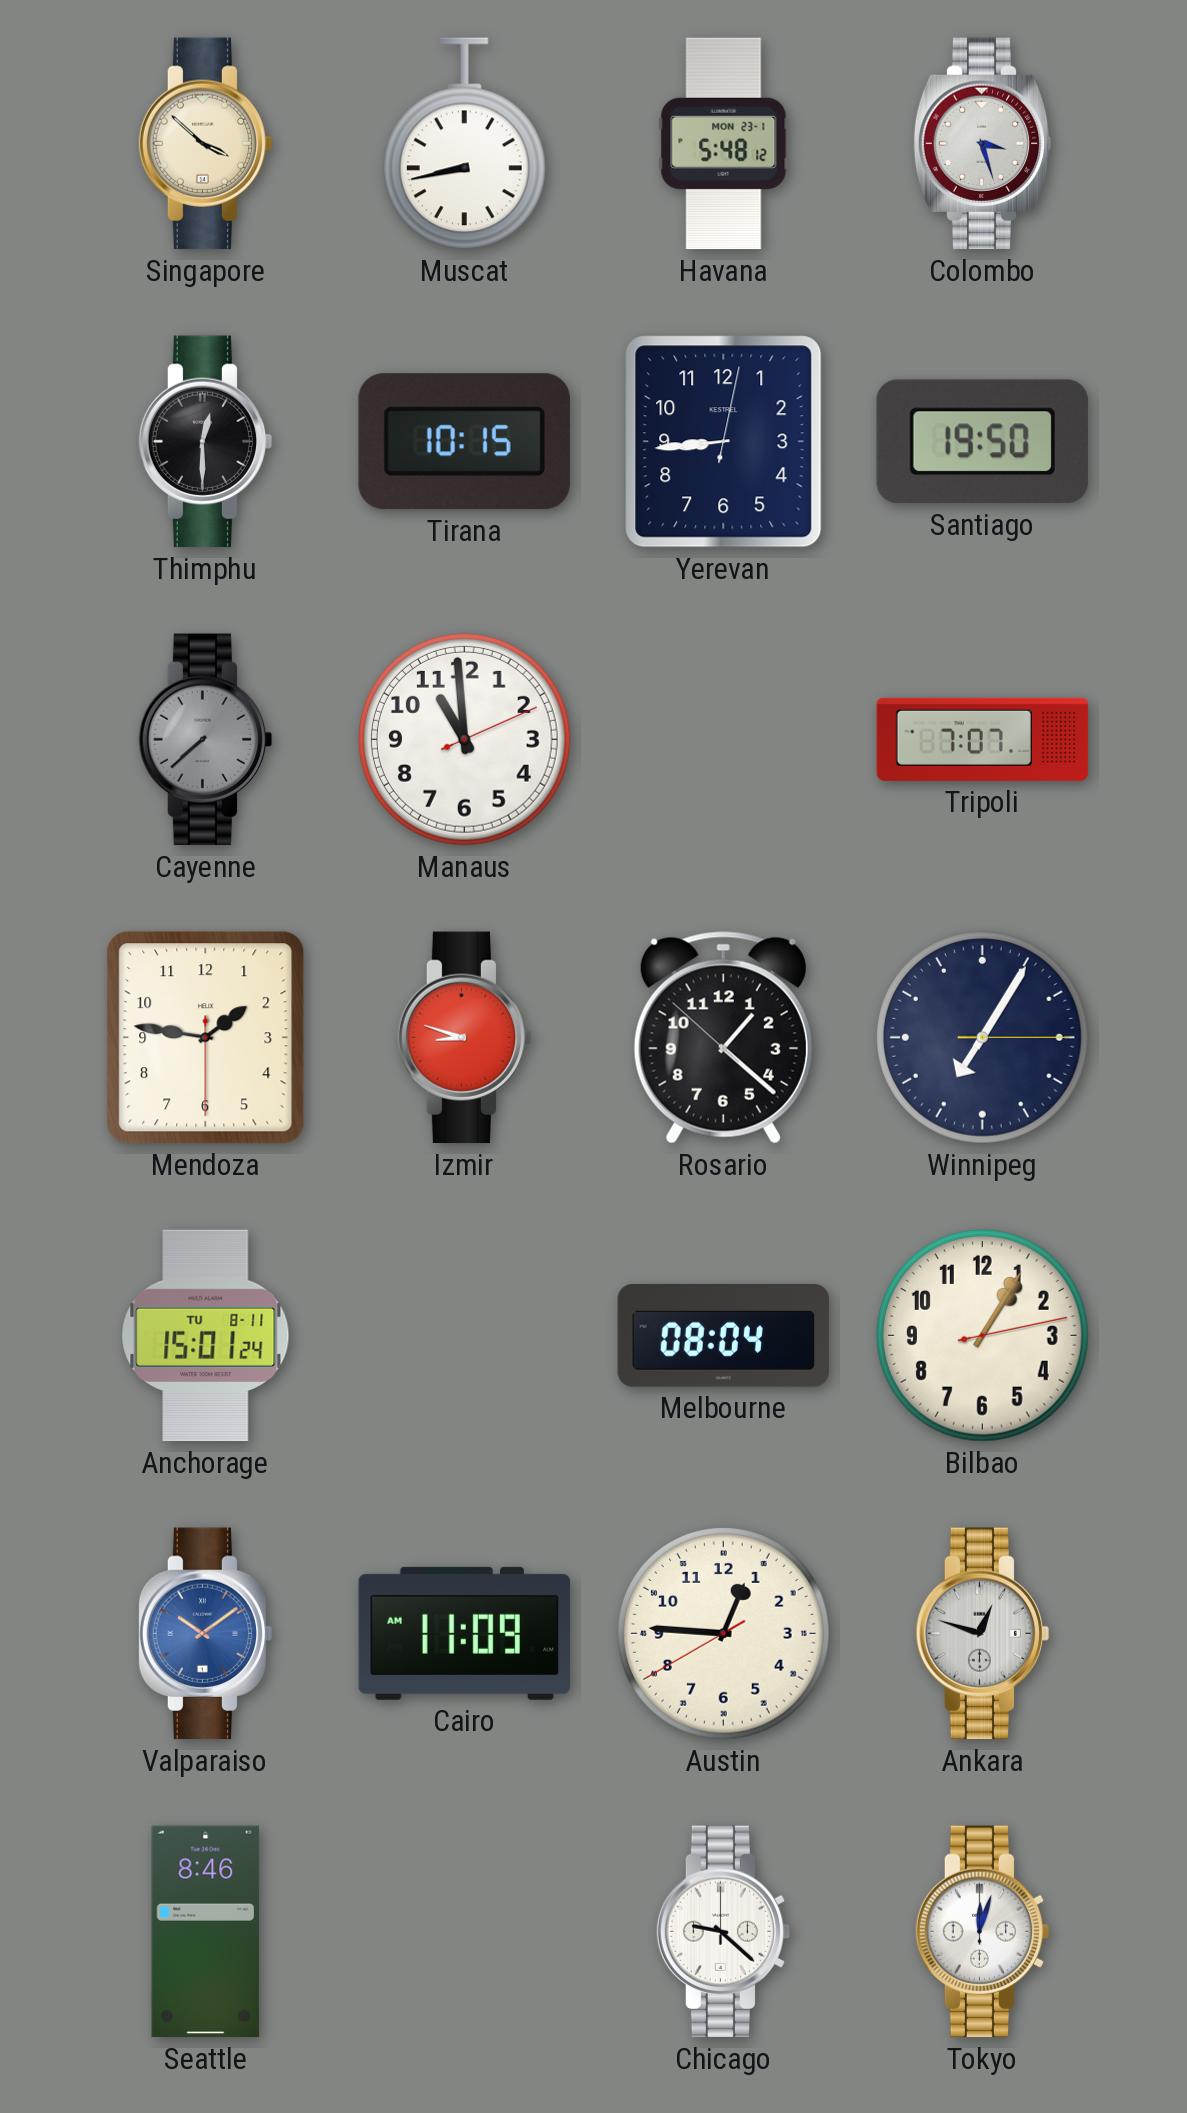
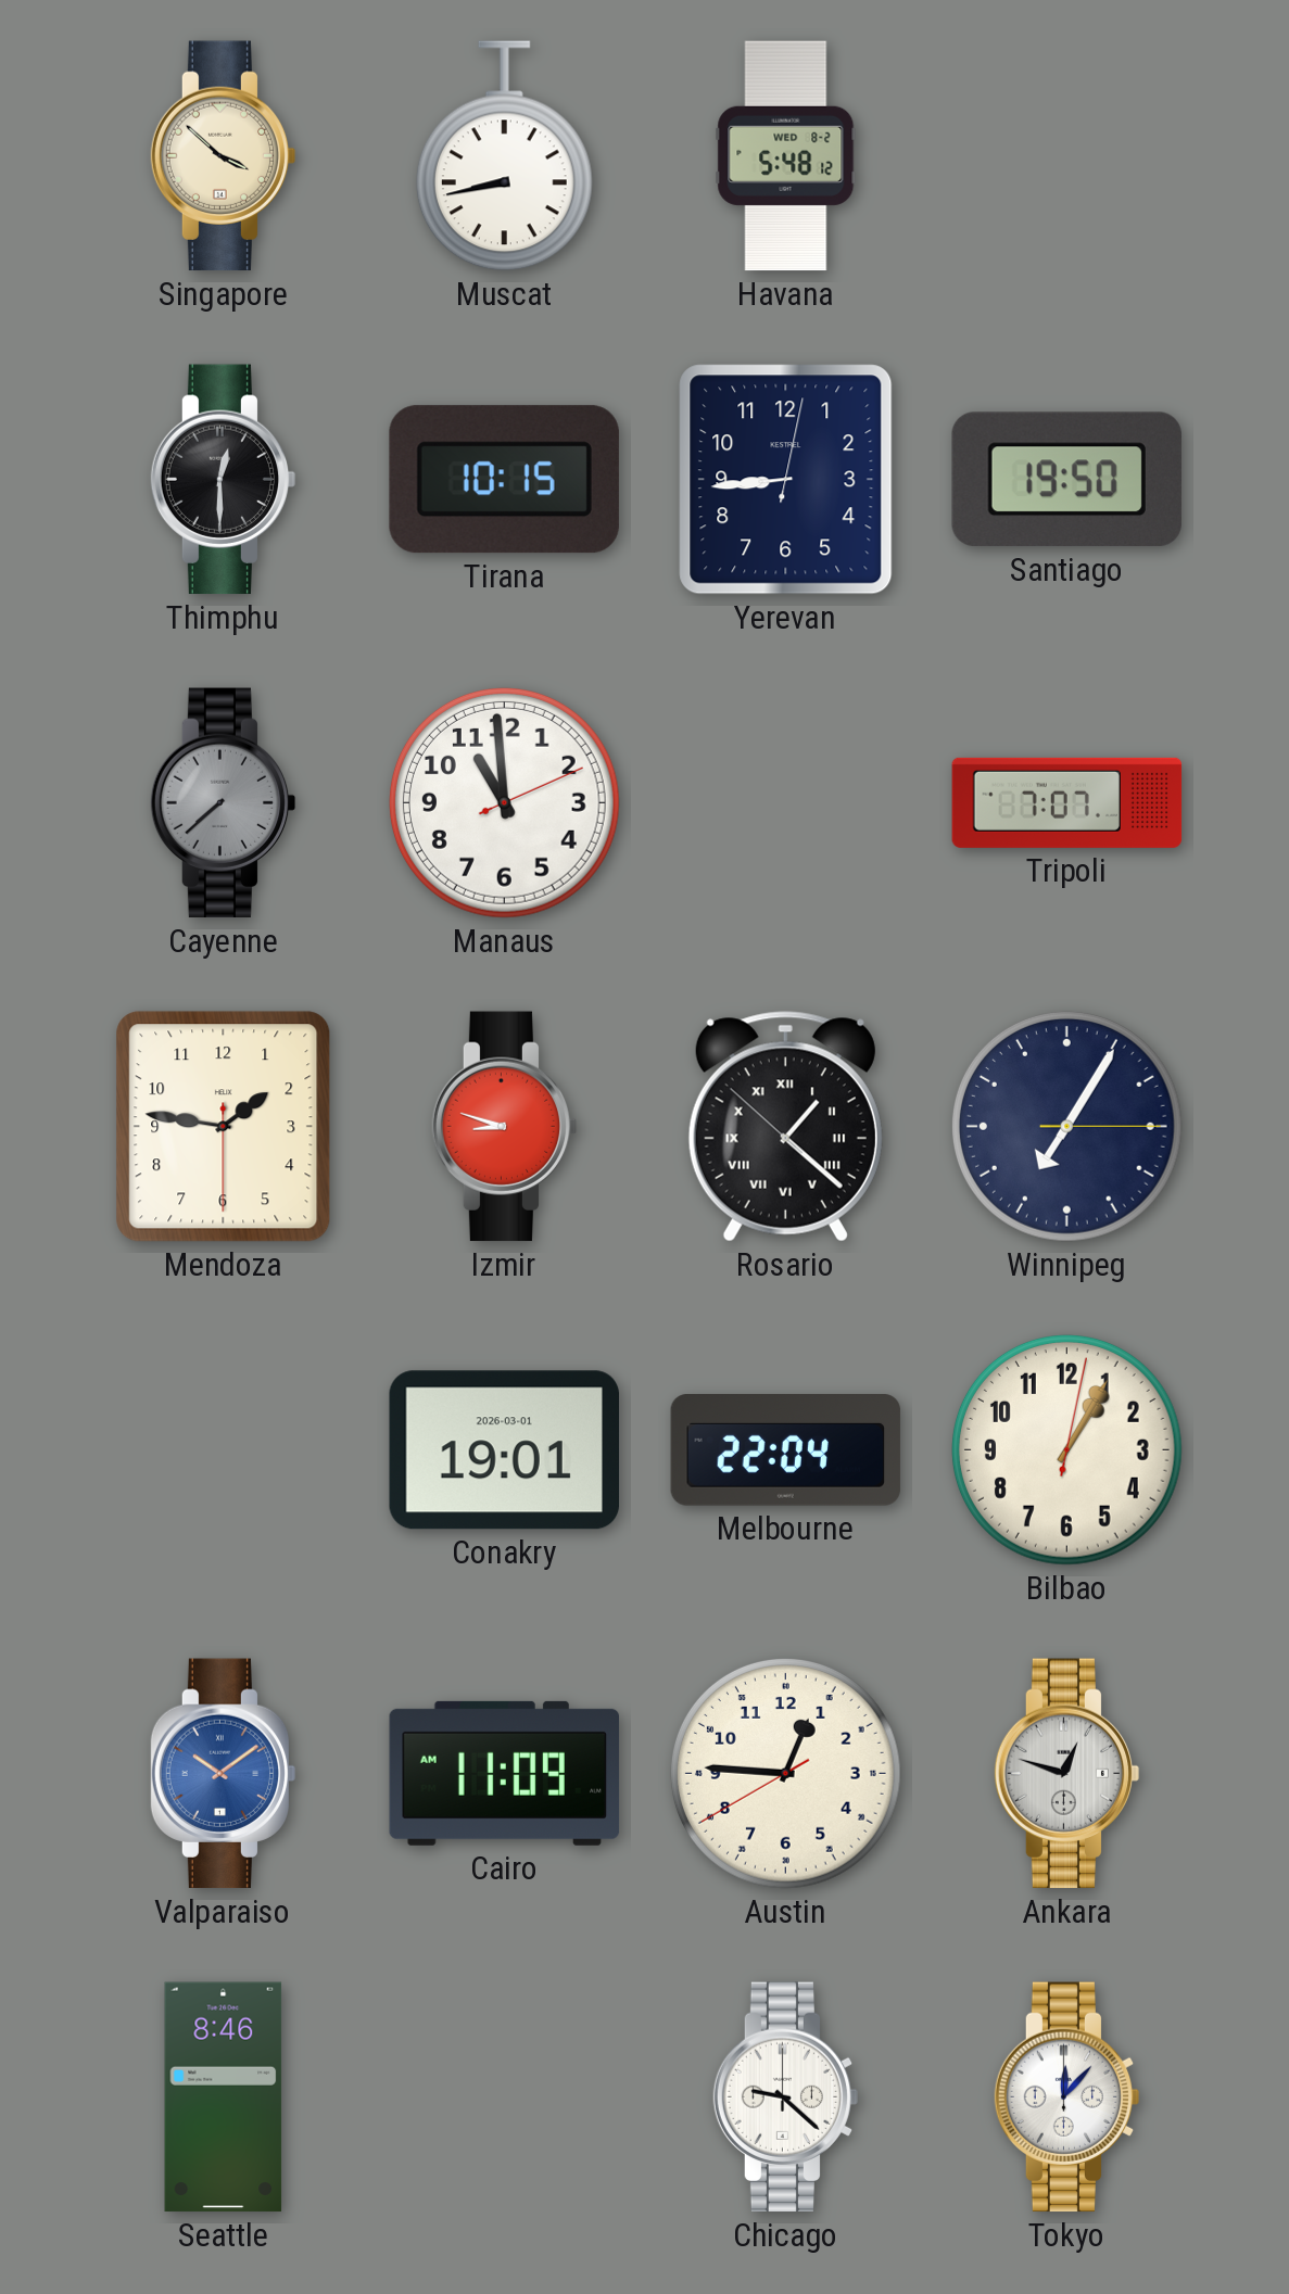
Havana date: MON 23-1 -> WED 8-2
Colombo: 3:27 -> none
Rosario numerals: Arabic -> Roman
Anchorage: 15:01 -> none
Conakry: none -> 19:01
Melbourne: 08:04 -> 22:04
Bilbao: 1:05:13 -> 1:05:02
Tokyo: 12:03 -> 12:07
